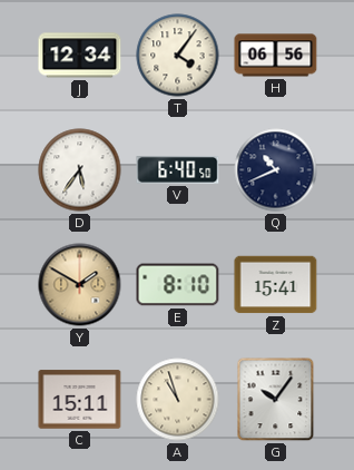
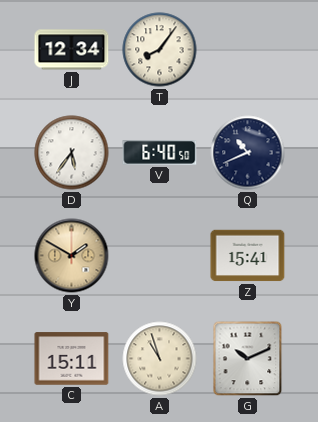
T: 4:06 -> 8:06
H: 06:56 -> none
E: 8:10 -> none
G: 10:06 -> 10:11
